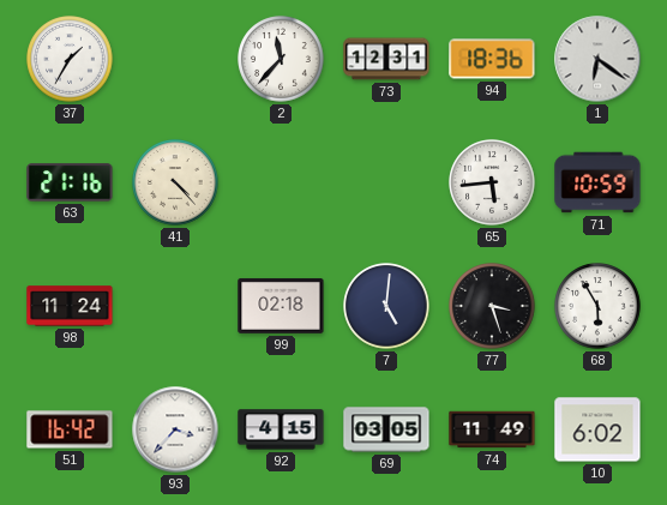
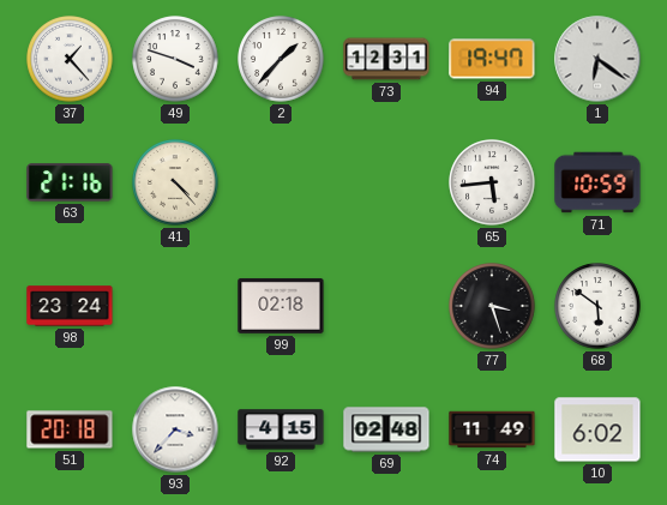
37: 1:35 -> 1:23
49: none -> 3:48
2: 11:37 -> 1:37
94: 18:36 -> 19:47
98: 11:24 -> 23:24
7: 5:01 -> none
68: 5:55 -> 5:51
51: 16:42 -> 20:18
69: 03:05 -> 02:48
